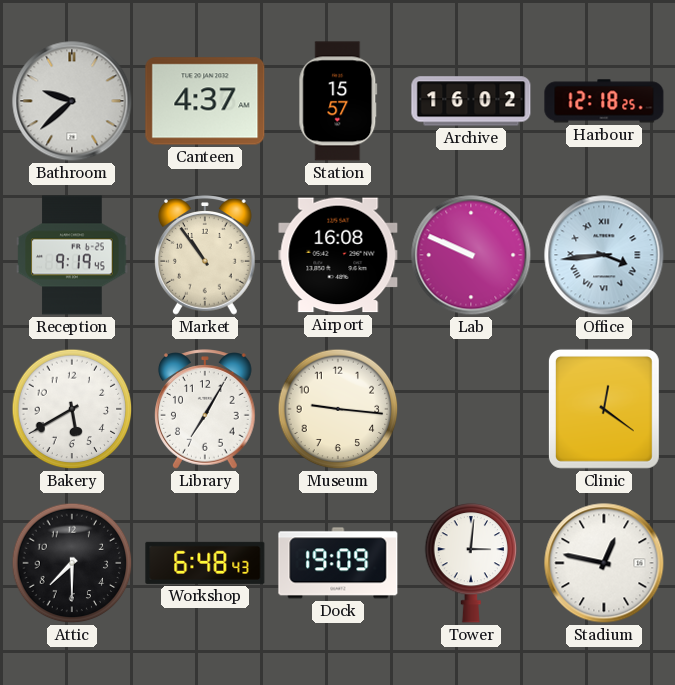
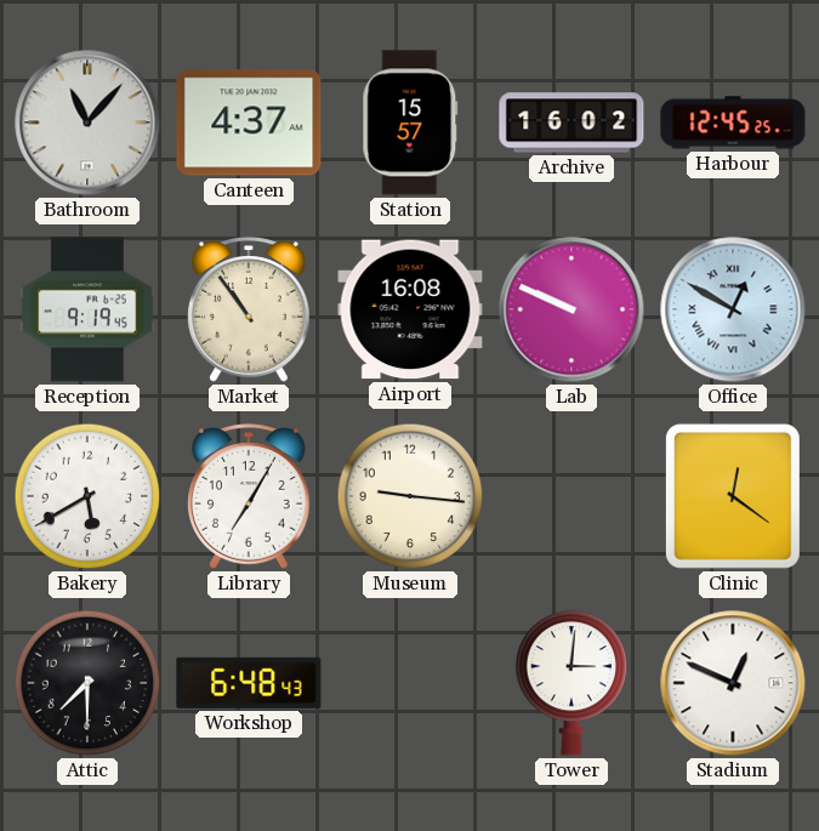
Bathroom: 9:38 -> 11:07
Harbour: 12:18 -> 12:45
Office: 3:44 -> 12:50
Dock: 19:09 -> none
Stadium: 12:47 -> 12:49
